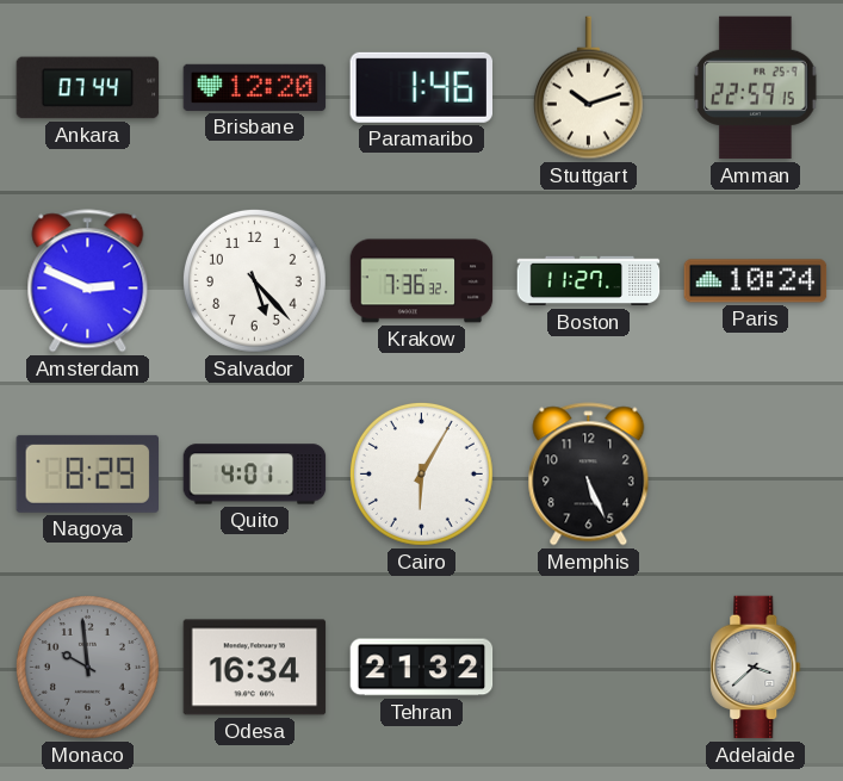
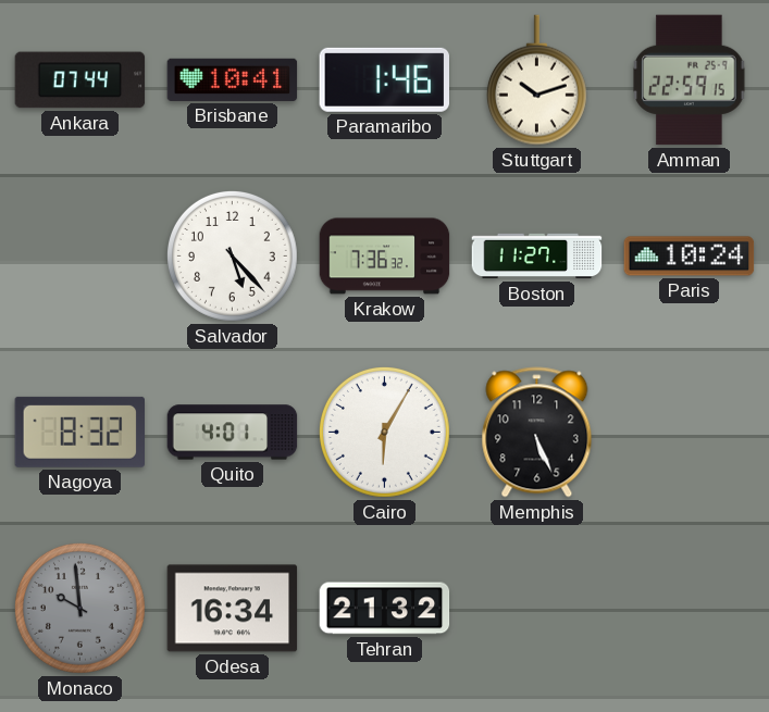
Brisbane: 12:20 -> 10:41
Amsterdam: 2:49 -> none
Nagoya: 8:29 -> 8:32
Adelaide: 3:38 -> none
